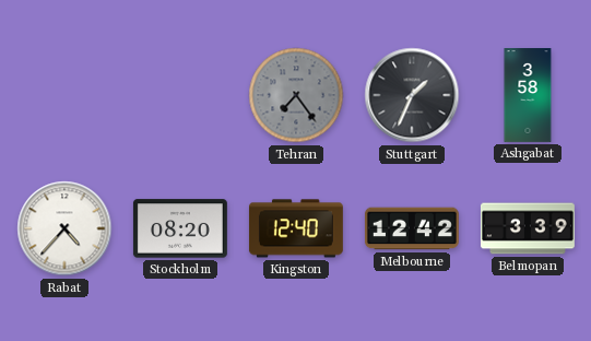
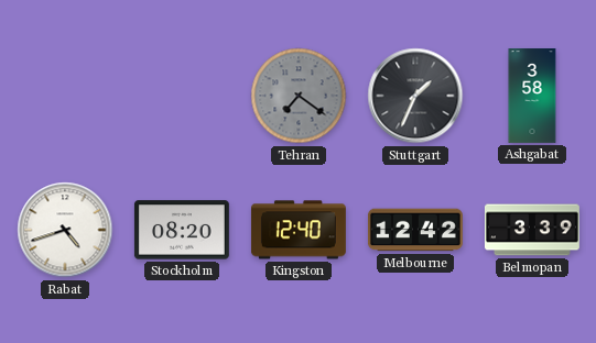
Tehran: 7:24 -> 7:21
Rabat: 4:37 -> 4:42
